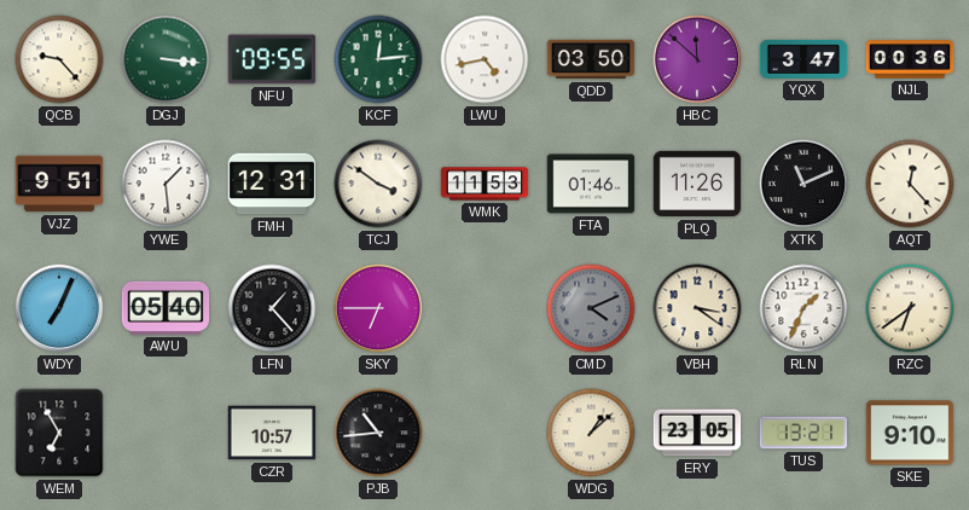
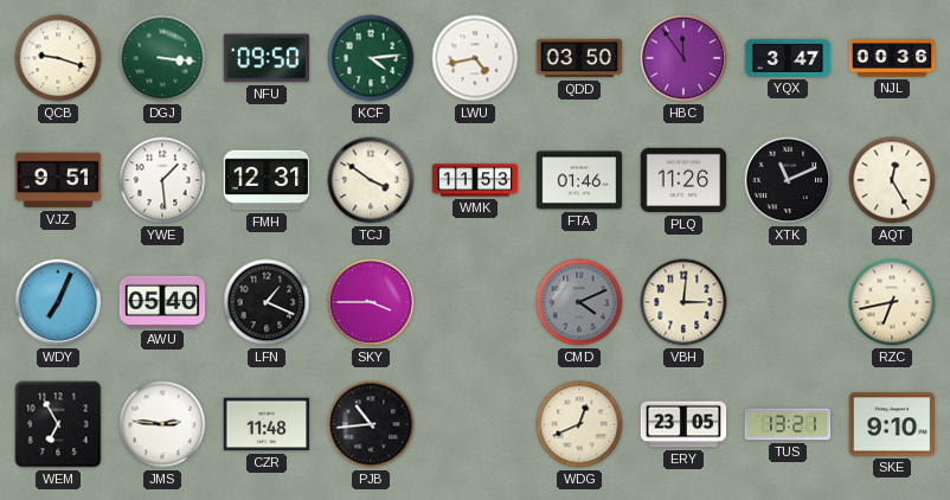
QCB: 9:23 -> 9:18
NFU: 09:55 -> 09:50
KCF: 12:14 -> 4:14
HBC: 11:52 -> 11:54
AQT: 12:23 -> 12:25
LFN: 1:23 -> 1:19
SKY: 6:45 -> 3:45
VBH: 3:21 -> 3:01
RLN: 1:34 -> none
RZC: 6:39 -> 6:43
JMS: none -> 2:46
CZR: 10:57 -> 11:48
WDG: 1:08 -> 12:41
